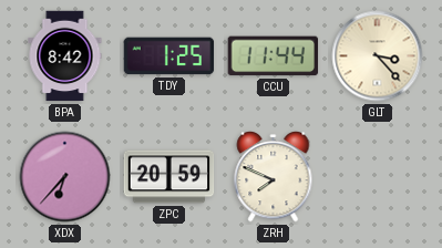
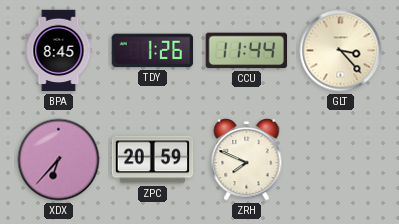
BPA: 8:42 -> 8:45
TDY: 1:25 -> 1:26
